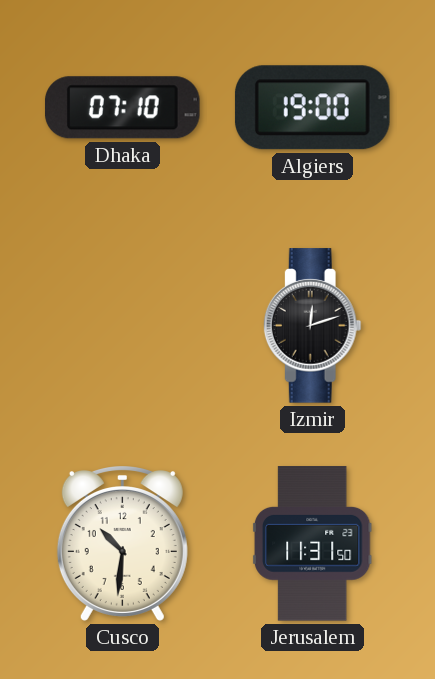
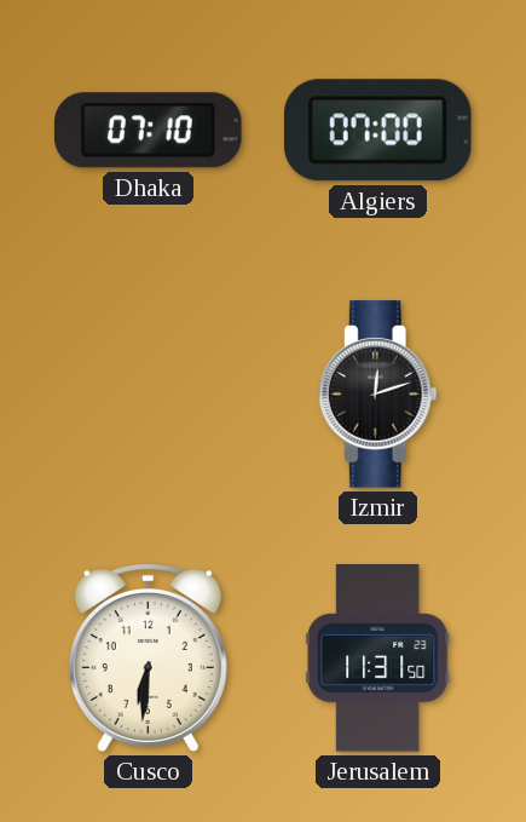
Algiers: 19:00 -> 07:00
Cusco: 10:31 -> 6:31
